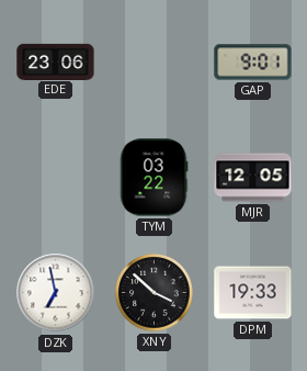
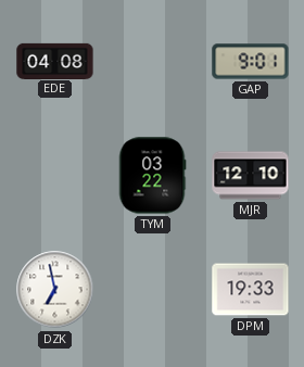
EDE: 23:06 -> 04:08
MJR: 12:05 -> 12:10
XNY: 3:52 -> none
